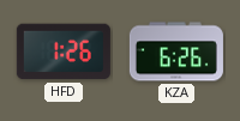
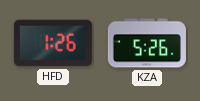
KZA: 6:26 -> 5:26
